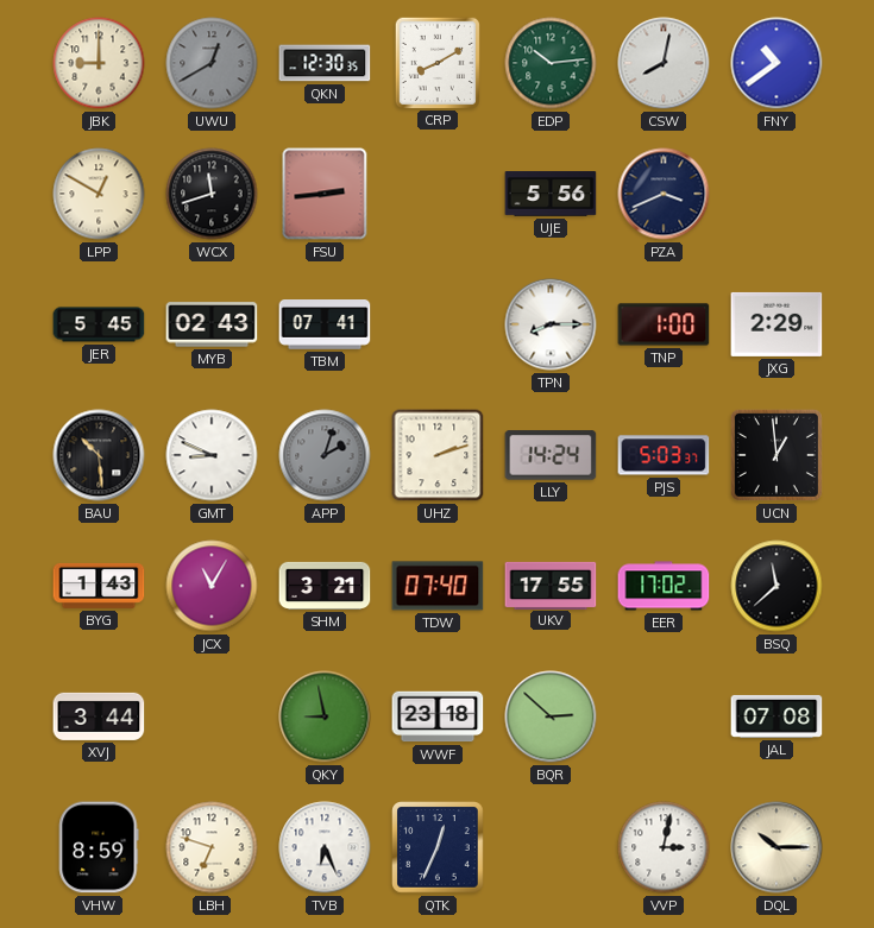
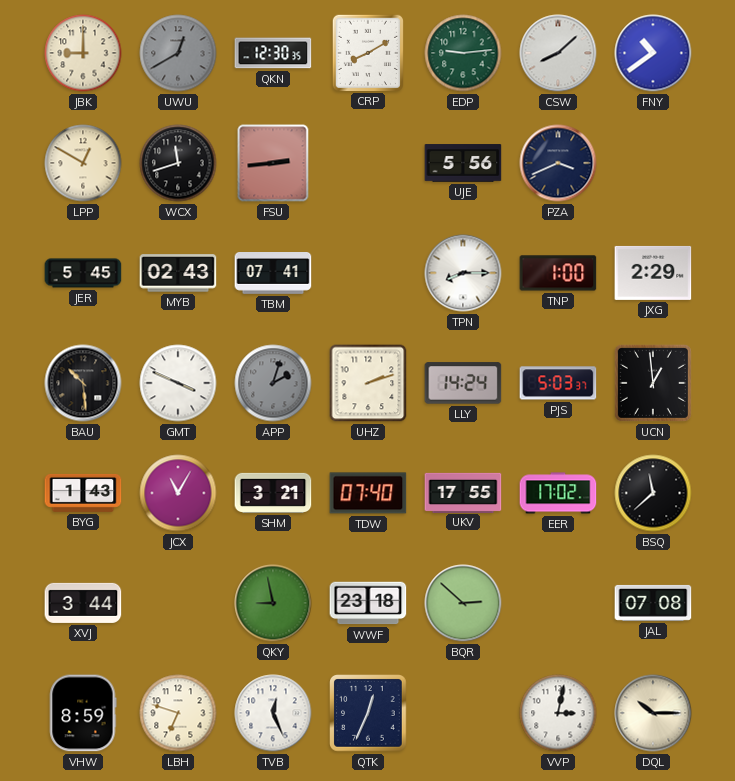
EDP: 10:14 -> 9:14
CSW: 8:02 -> 8:08
GMT: 8:49 -> 3:49
TVB: 6:26 -> 12:26
